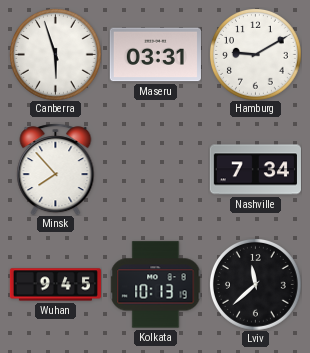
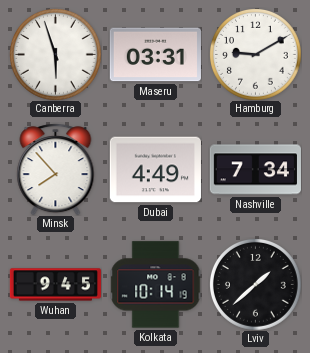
Dubai: none -> 4:49
Kolkata: 10:13 -> 10:14
Lviv: 11:38 -> 1:38
